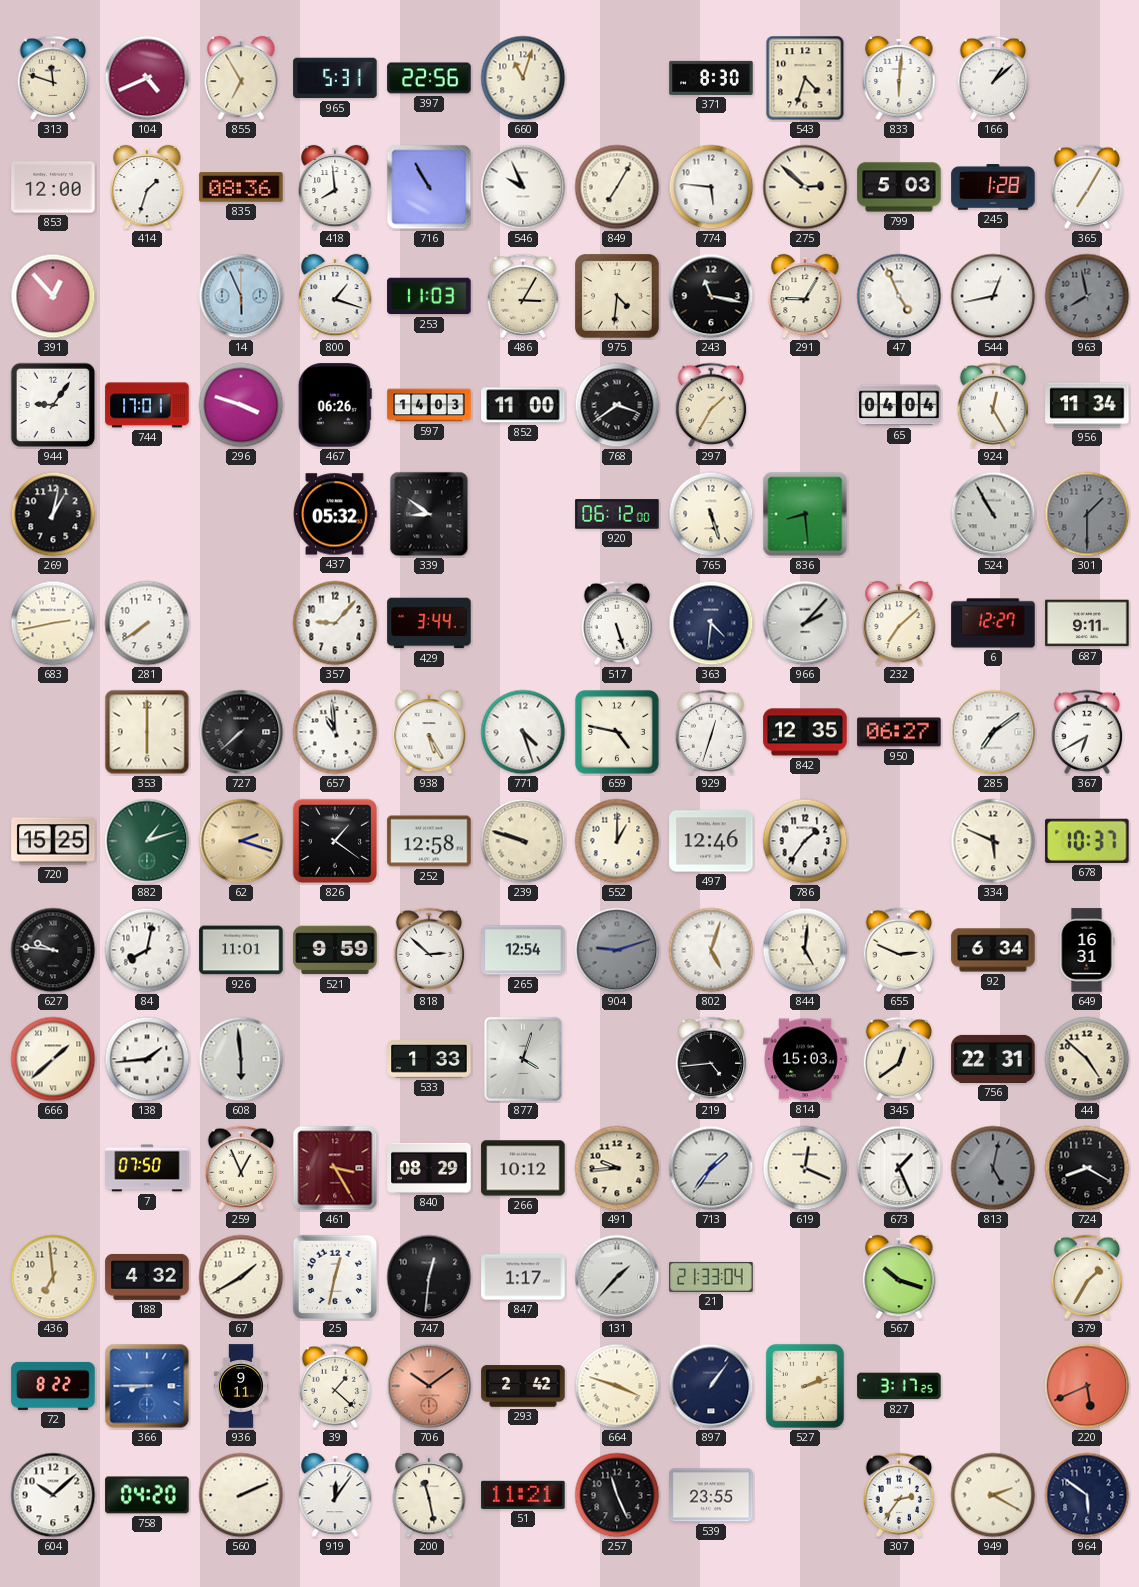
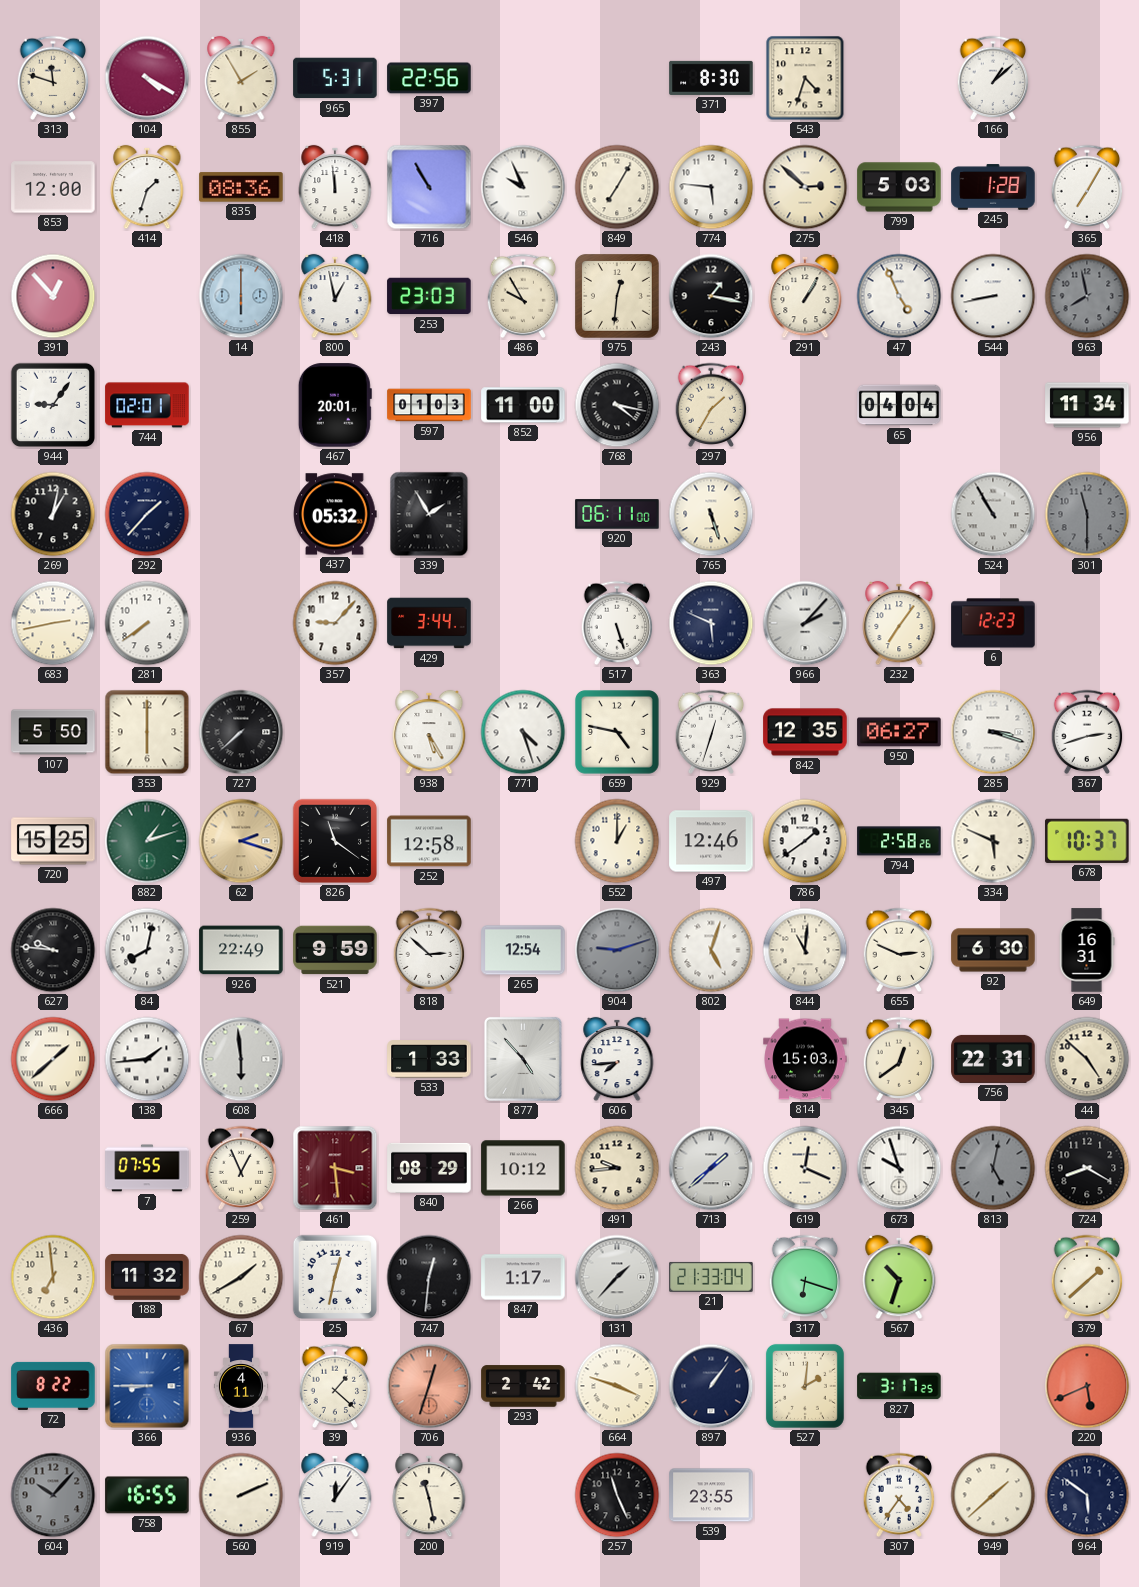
104: 4:41 -> 4:20
855: 6:55 -> 1:55
660: 11:03 -> none
833: 6:01 -> none
418: 7:59 -> 11:59
14: 5:56 -> 6:00
800: 1:18 -> 12:58
253: 11:03 -> 23:03
486: 3:05 -> 9:55
975: 4:31 -> 12:31
243: 11:17 -> 1:17
291: 9:05 -> 1:05
544: 12:43 -> 8:43
744: 17:01 -> 02:01
296: 3:48 -> none
467: 06:26 -> 20:01
597: 14:03 -> 01:03
768: 3:39 -> 4:17
924: 12:25 -> none
292: none -> 1:37
339: 8:51 -> 1:55
920: 06:12 -> 06:11
836: 8:29 -> none
301: 1:30 -> 11:30
363: 4:31 -> 5:49
232: 7:08 -> 7:06
6: 12:27 -> 12:23
687: 9:11 -> none
107: none -> 5:50
657: 10:59 -> none
285: 7:09 -> 3:18
367: 6:40 -> 2:42
826: 1:21 -> 11:21
239: 9:48 -> none
786: 1:36 -> 1:39
794: none -> 2:58
926: 11:01 -> 22:49
844: 5:01 -> 11:01
92: 6:34 -> 6:30
877: 4:03 -> 4:53
606: none -> 7:44
219: 4:44 -> none
7: 07:50 -> 07:55
461: 3:25 -> 3:29
713: 1:36 -> 1:38
673: 1:26 -> 9:57
188: 4:32 -> 11:32
317: none -> 6:18
567: 10:18 -> 10:33
379: 1:35 -> 1:38
936: 9:11 -> 4:11
706: 10:09 -> 12:33
527: 2:12 -> 2:01
604: 10:08 -> 10:07
604 dial: white -> grey
758: 04:20 -> 16:55
51: 11:21 -> none
307: 2:36 -> 4:36
949: 2:20 -> 1:38
